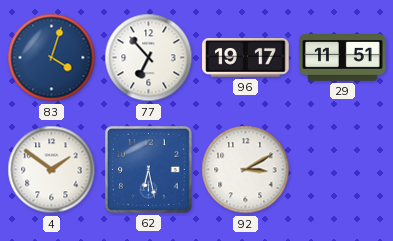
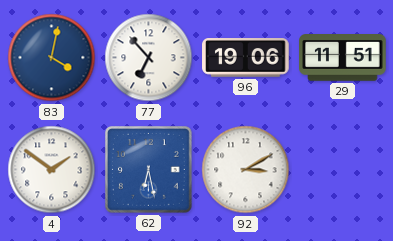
83: 4:03 -> 4:02
96: 19:17 -> 19:06
